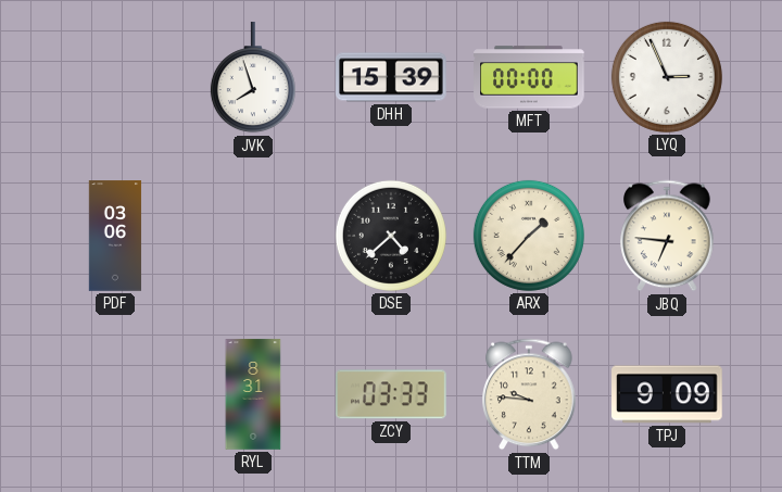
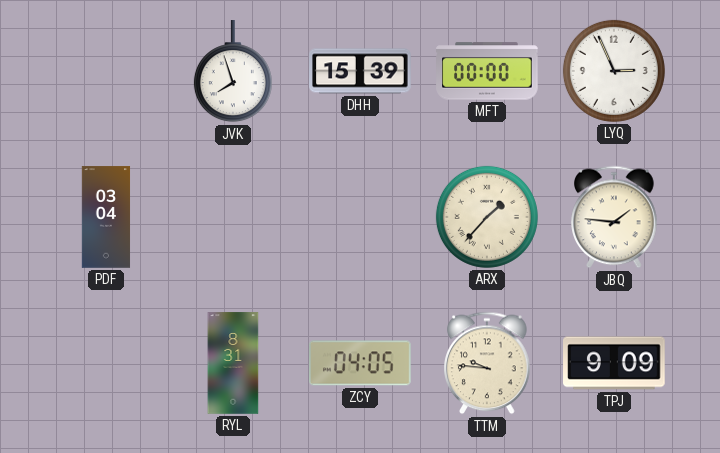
PDF: 03:06 -> 03:04
DSE: 4:38 -> none
JBQ: 6:46 -> 1:46
ZCY: 03:33 -> 04:05
